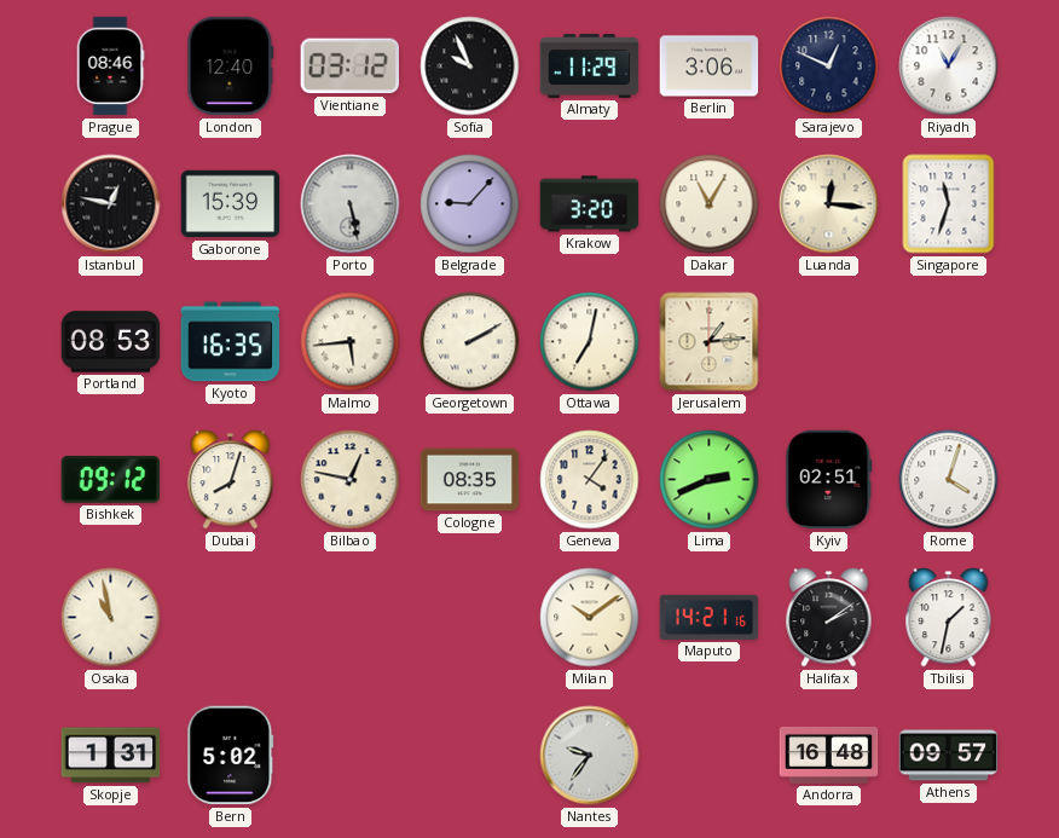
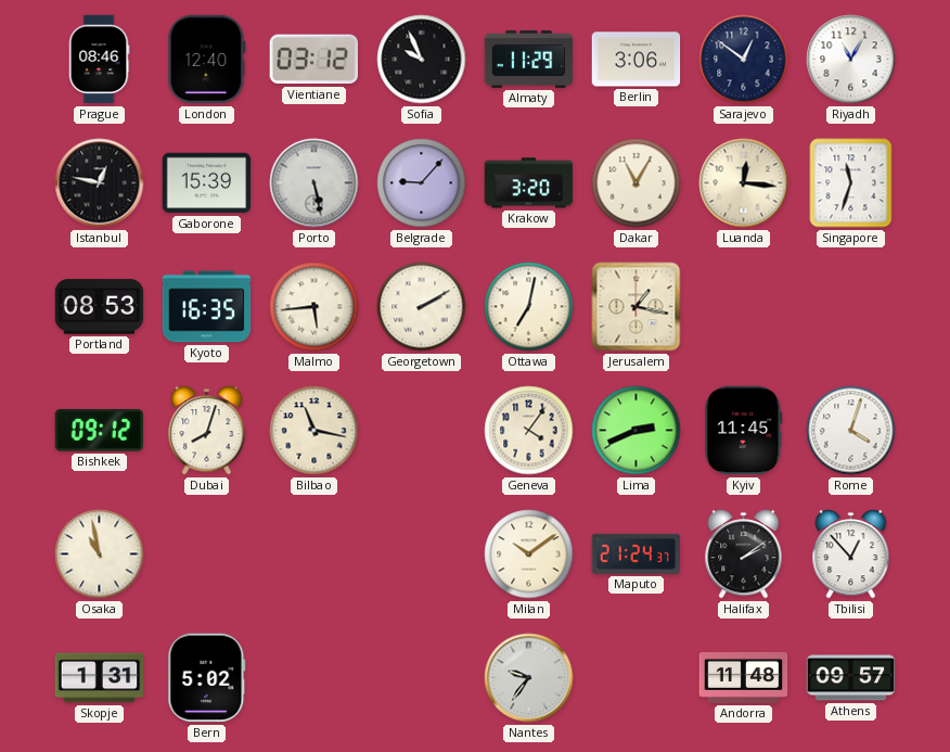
Sarajevo: 12:49 -> 12:51
Jerusalem: 1:14 -> 1:17
Bilbao: 12:47 -> 11:17
Cologne: 08:35 -> none
Kyiv: 02:51 -> 11:45
Maputo: 14:21 -> 21:24
Tbilisi: 1:32 -> 12:53
Andorra: 16:48 -> 11:48
